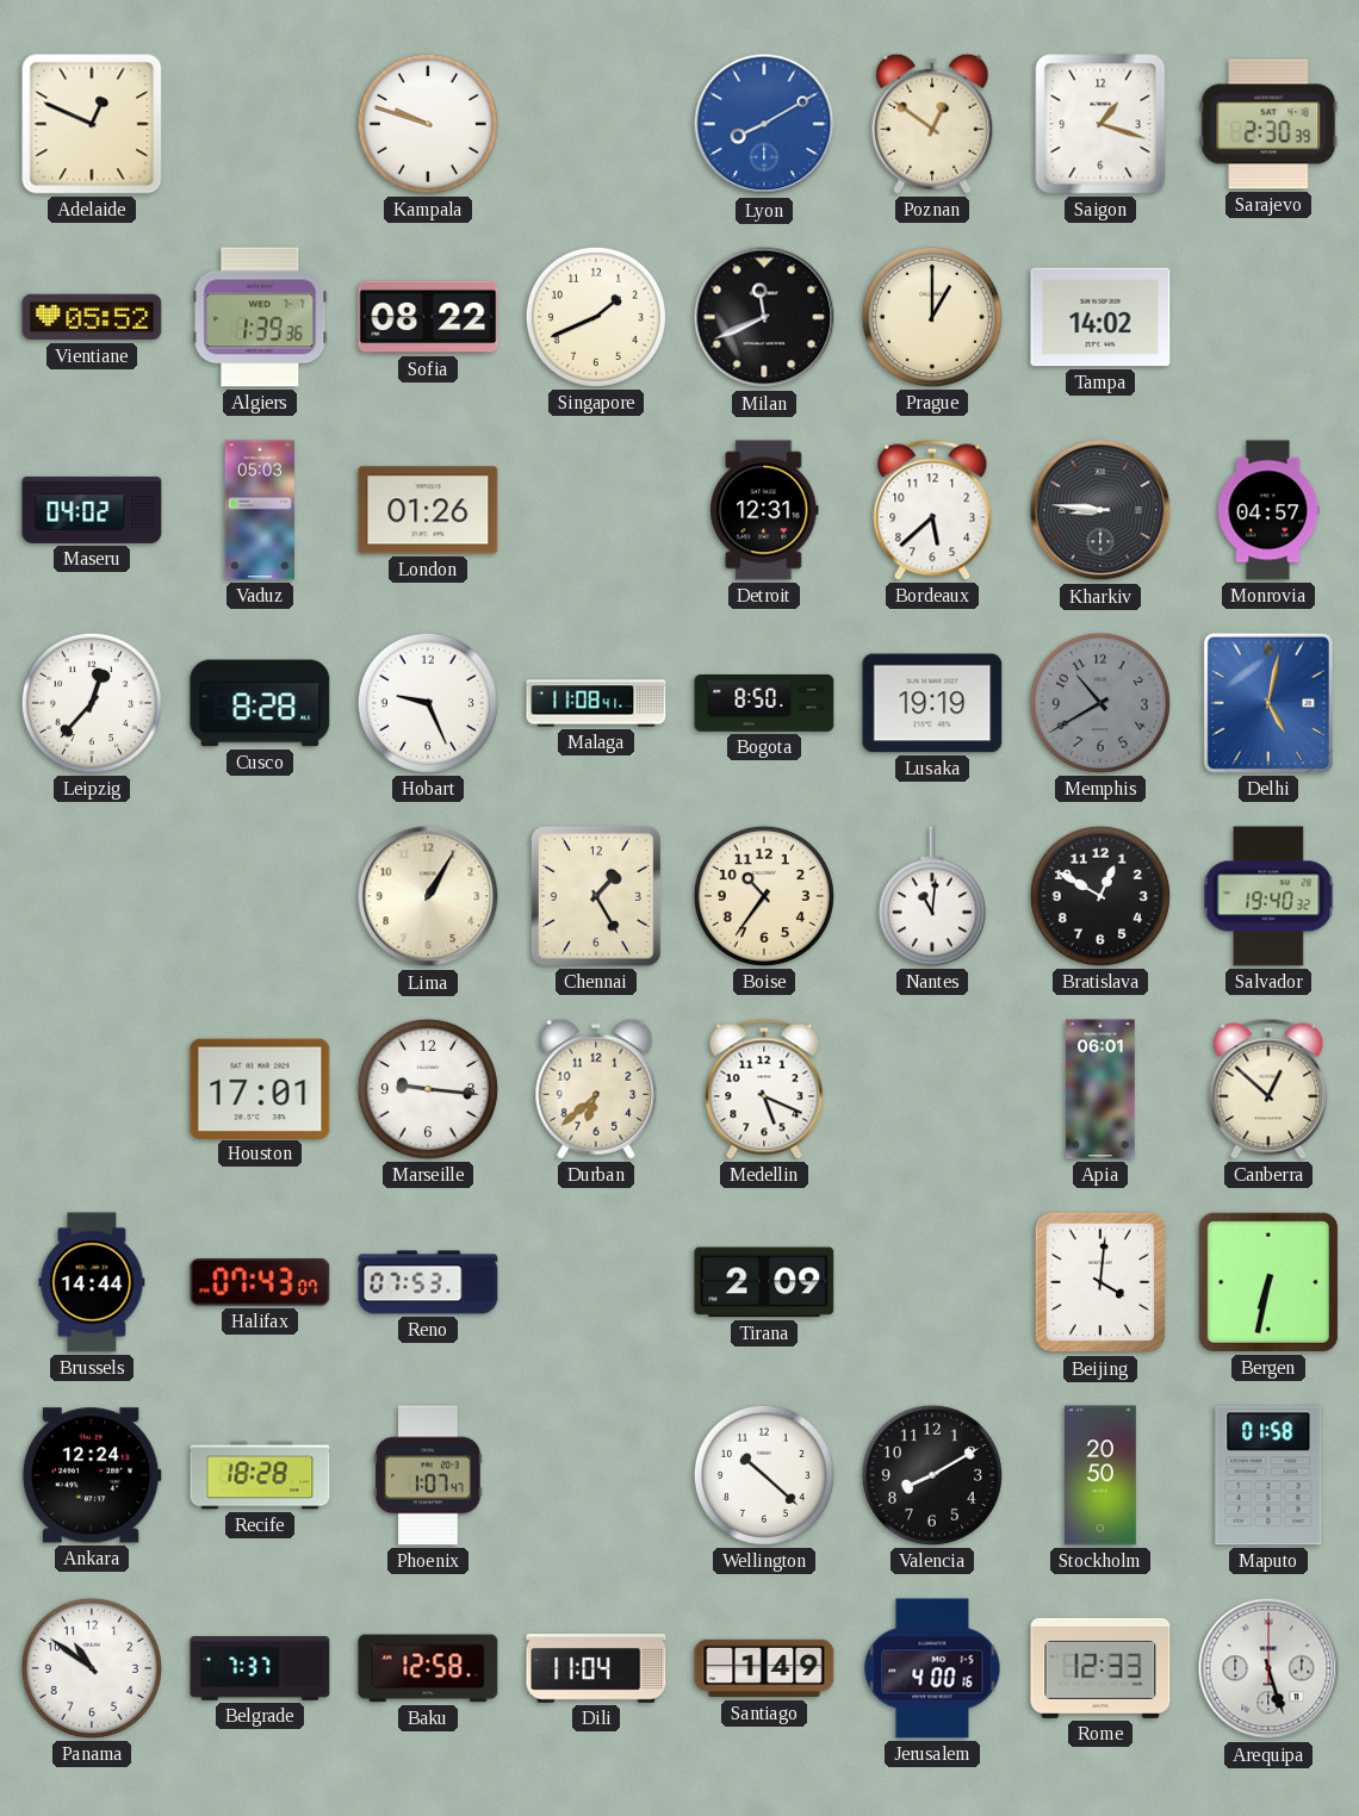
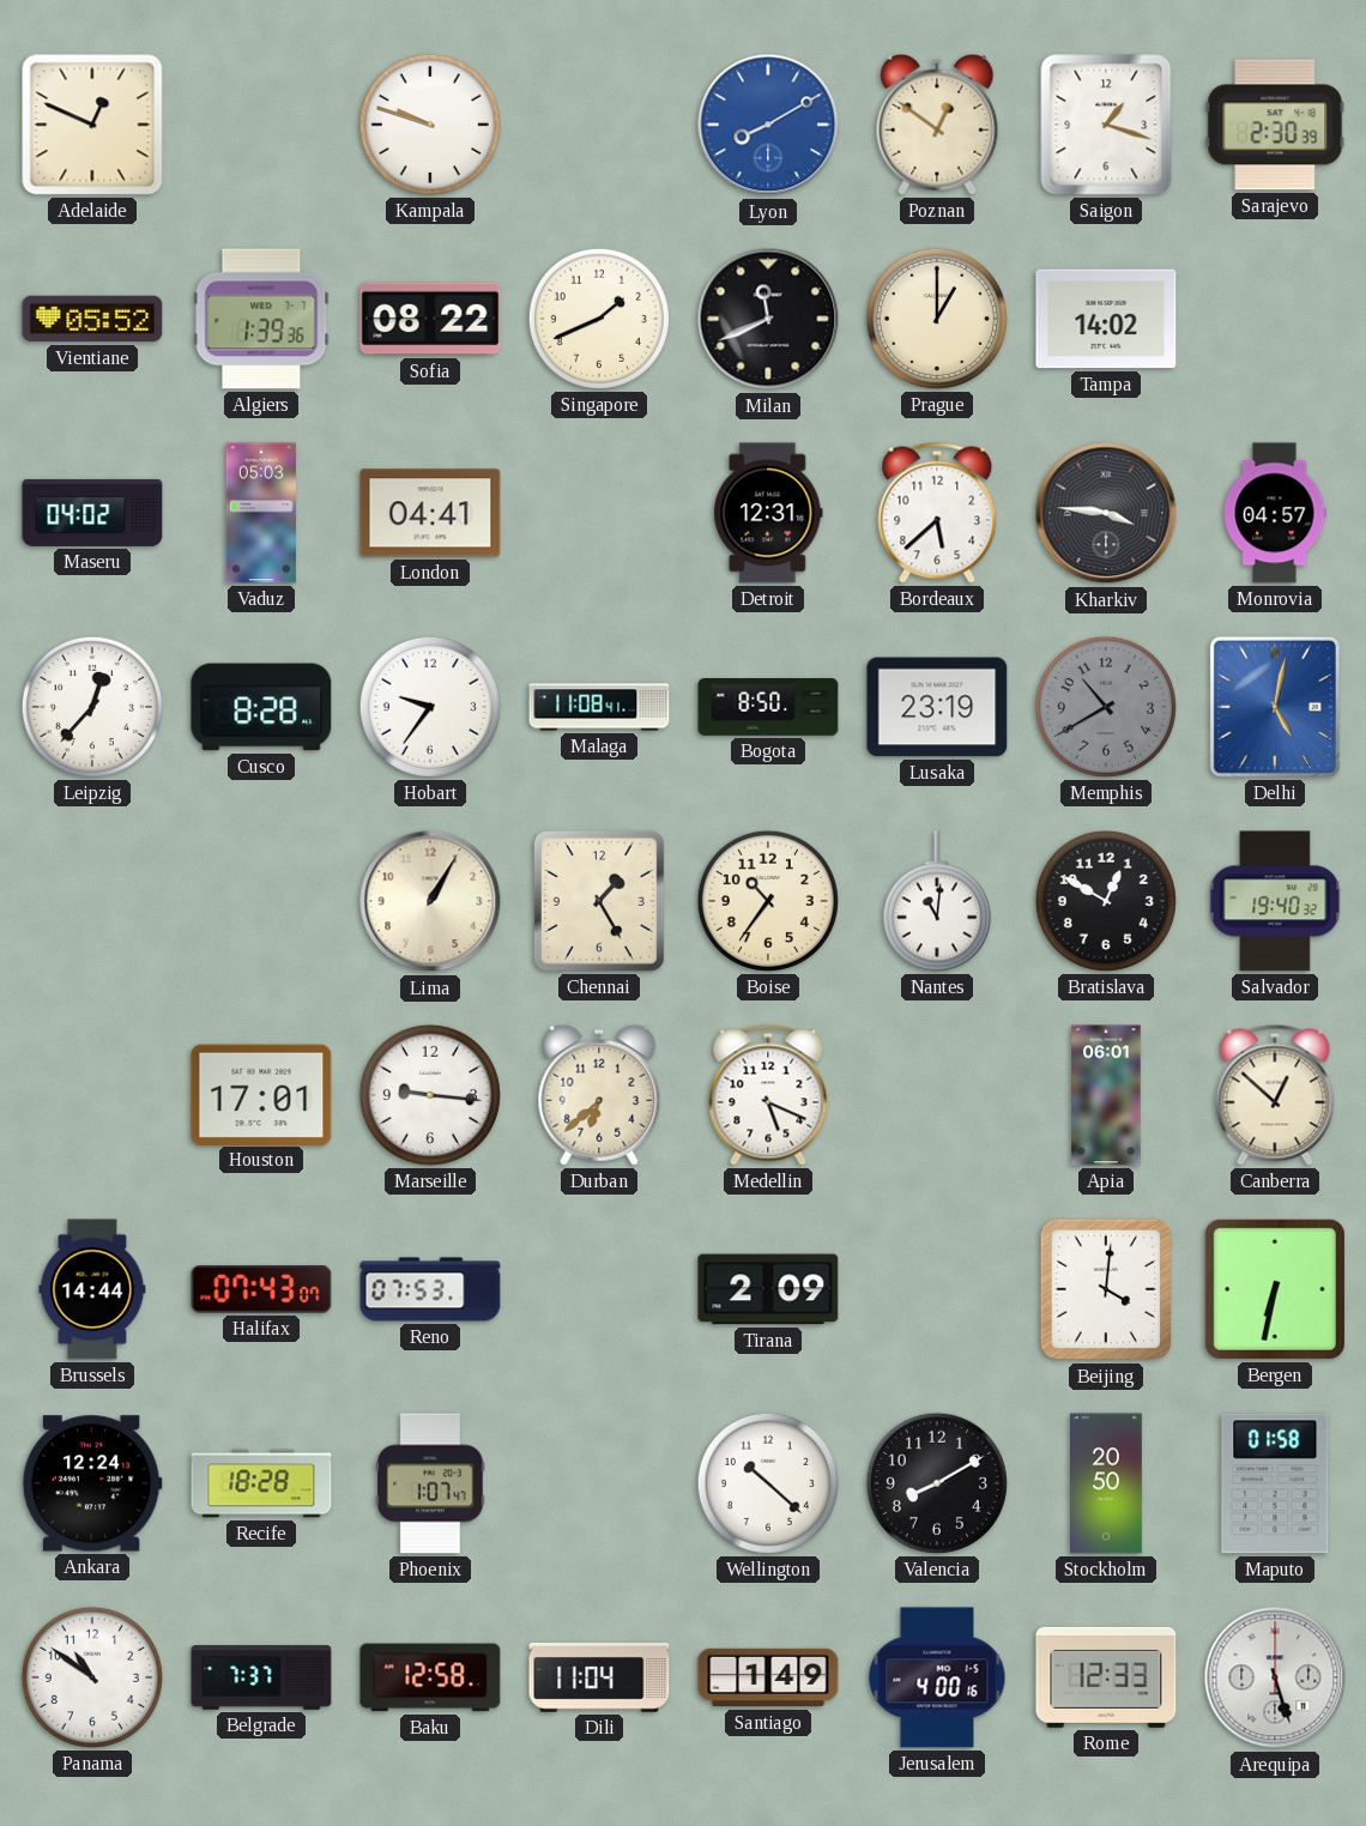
London: 01:26 -> 04:41
Kharkiv: 8:46 -> 3:46
Hobart: 9:26 -> 9:36
Lusaka: 19:19 -> 23:19
